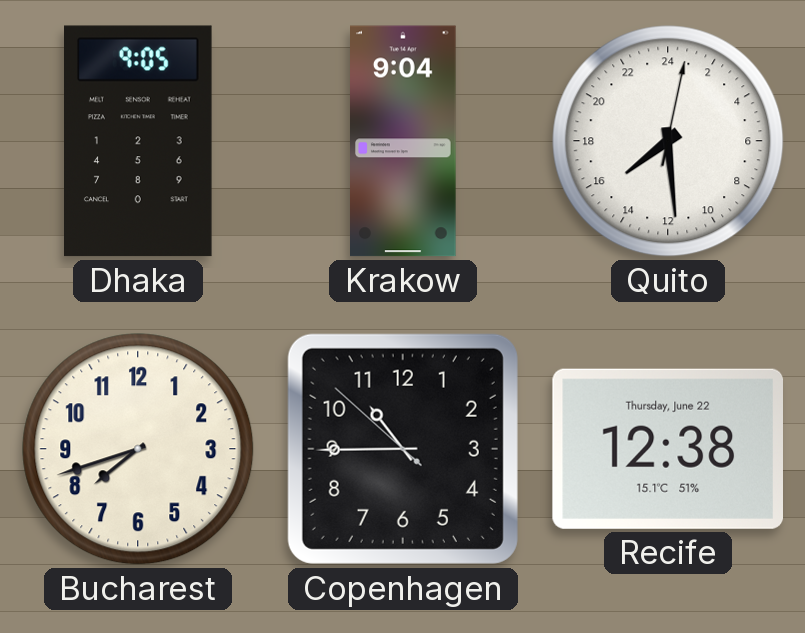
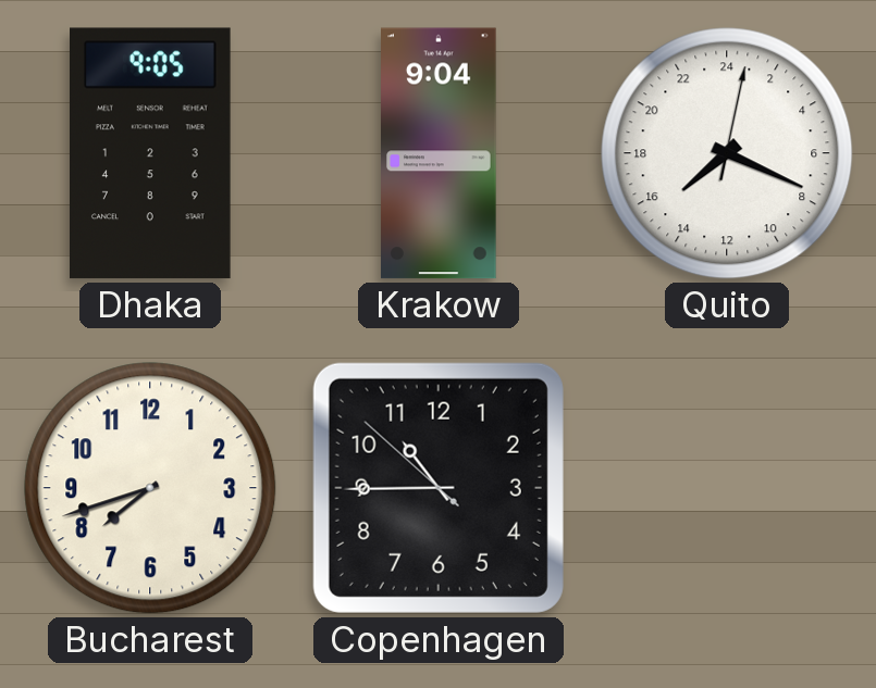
Quito: 15:29 -> 15:19
Recife: 12:38 -> none
